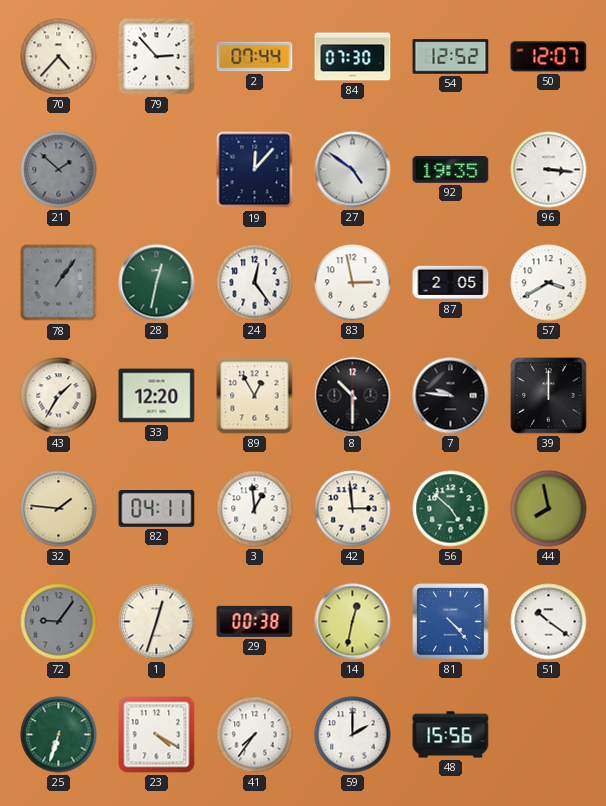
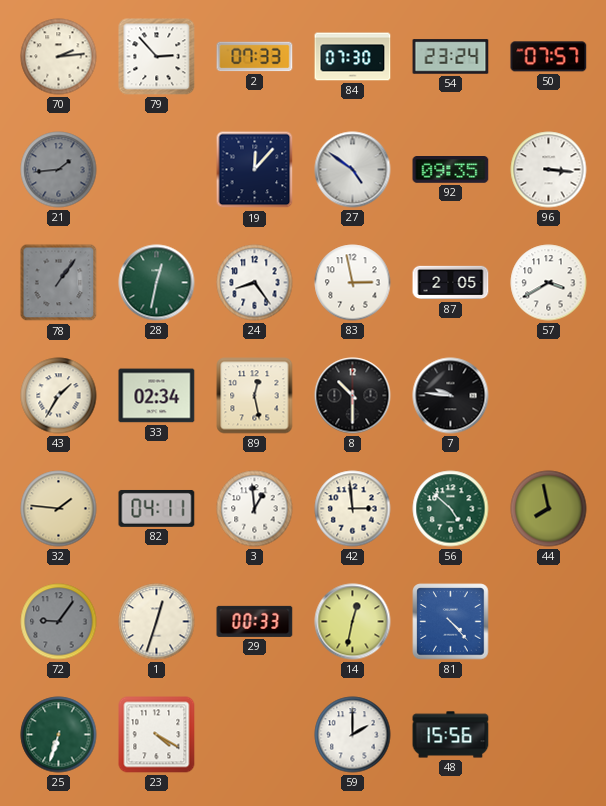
70: 4:37 -> 2:14
2: 07:44 -> 07:33
54: 12:52 -> 23:24
50: 12:07 -> 07:57
21: 1:52 -> 1:44
92: 19:35 -> 09:35
24: 12:24 -> 8:24
33: 12:20 -> 02:34
89: 12:55 -> 12:28
39: 12:00 -> none
29: 00:38 -> 00:33
51: 10:21 -> none
41: 7:36 -> none
